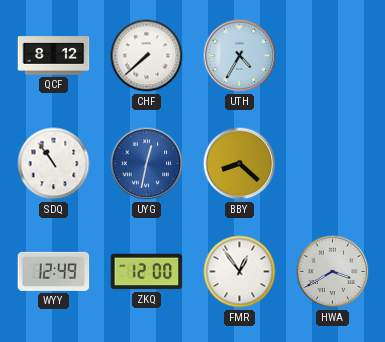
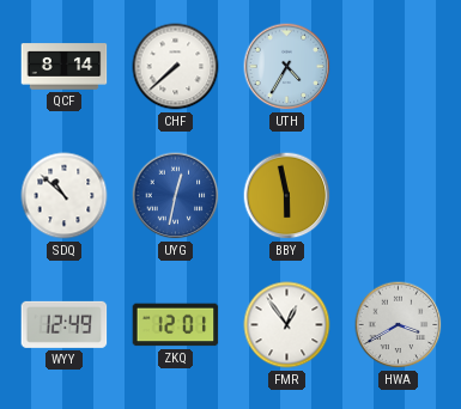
QCF: 8:12 -> 8:14
SDQ: 10:54 -> 10:52
BBY: 8:22 -> 5:58
ZKQ: 12:00 -> 12:01
